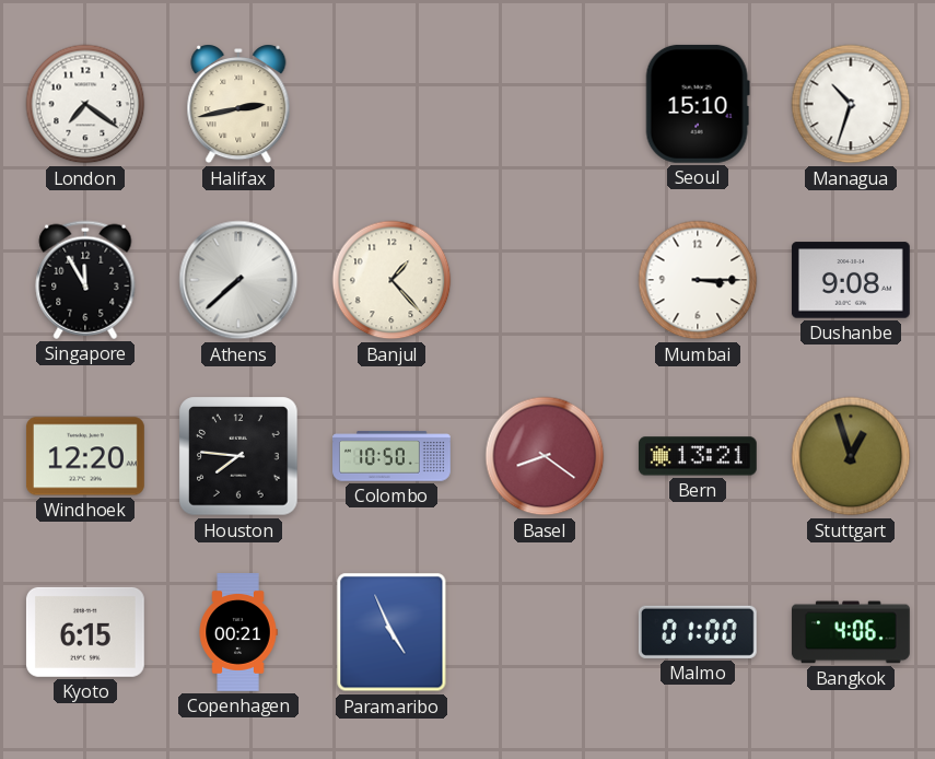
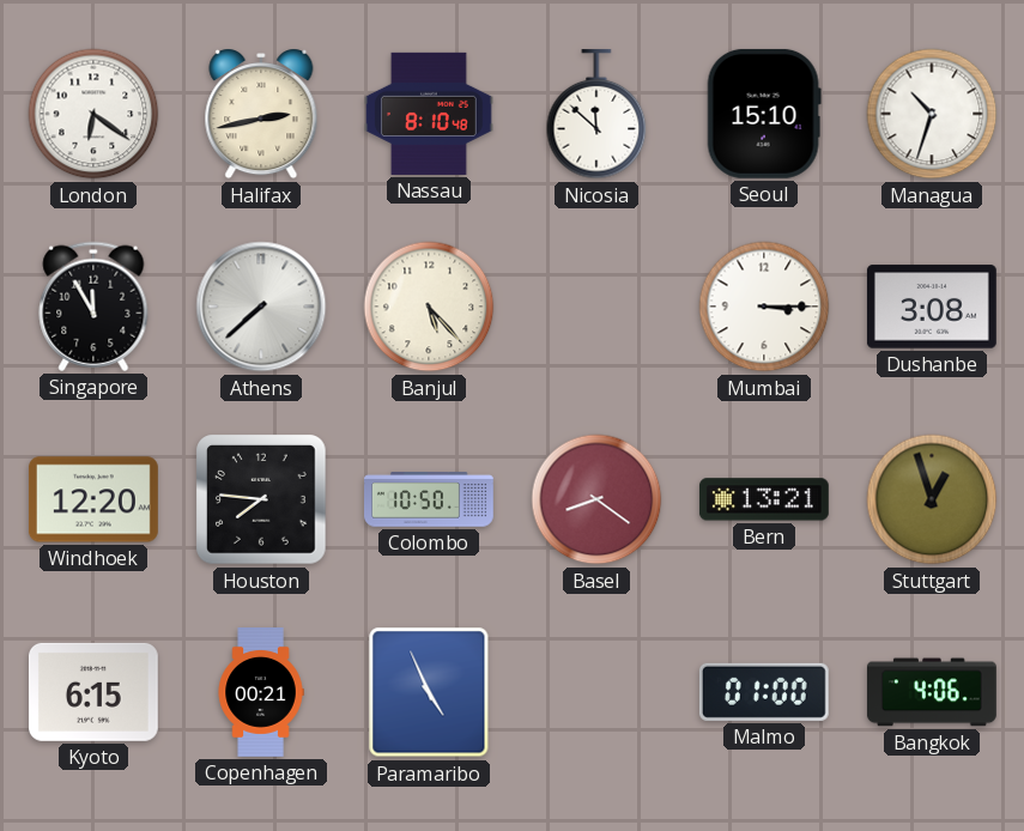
London: 7:21 -> 6:21
Nassau: none -> 8:10
Nicosia: none -> 11:52
Banjul: 1:23 -> 5:23
Dushanbe: 9:08 -> 3:08
